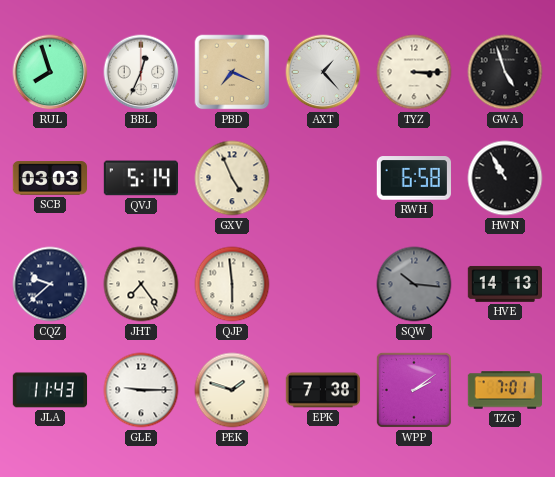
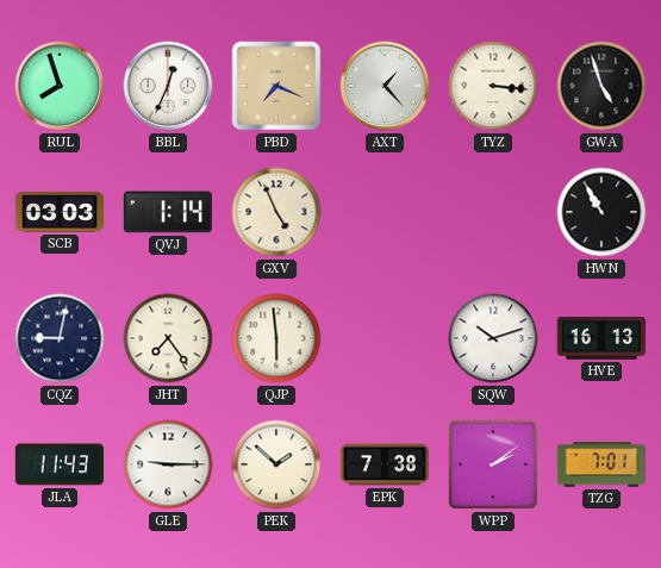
TYZ: 3:15 -> 3:16
QVJ: 5:14 -> 1:14
RWH: 6:58 -> none
CQZ: 9:38 -> 9:02
SQW: 10:16 -> 10:12
SQW dial: grey -> white
HVE: 14:13 -> 16:13
PEK: 1:48 -> 1:52
